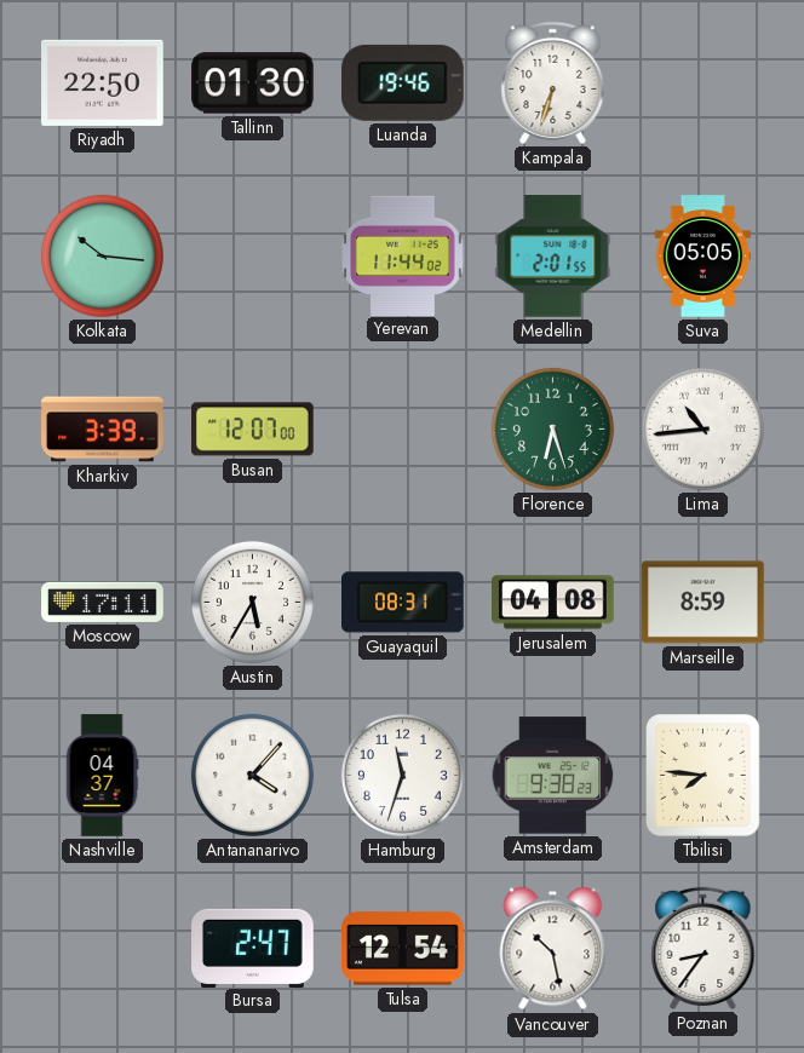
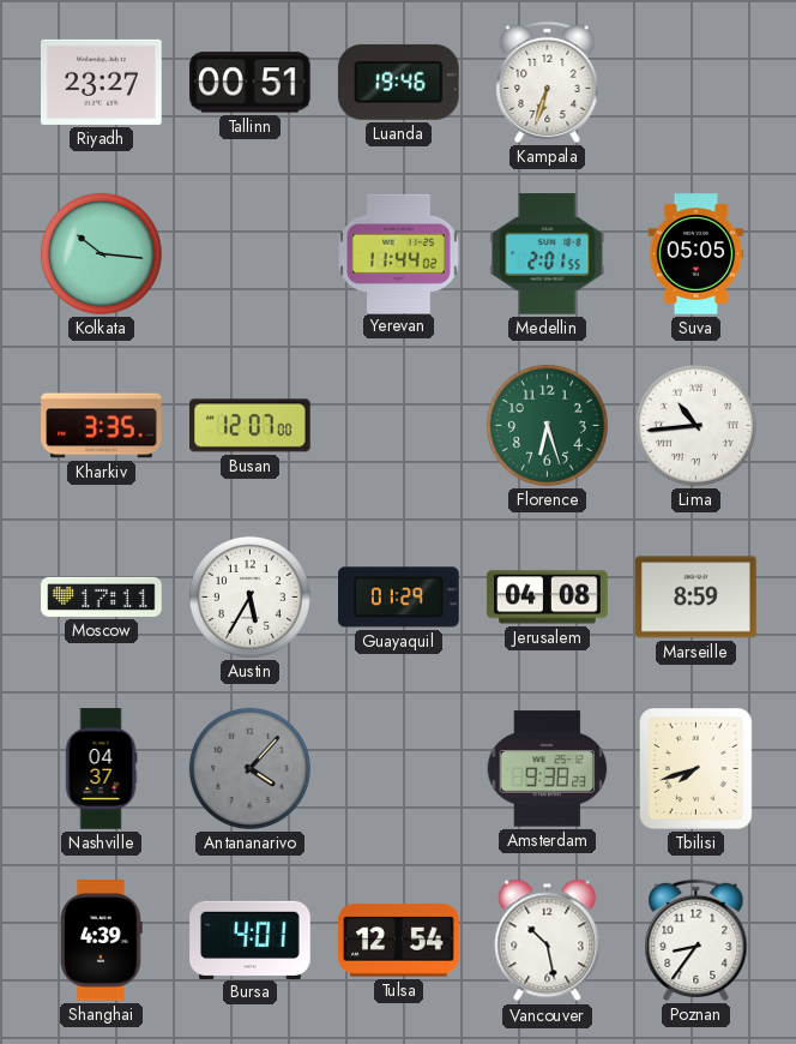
Riyadh: 22:50 -> 23:27
Tallinn: 01:30 -> 00:51
Kharkiv: 3:39 -> 3:35
Guayaquil: 08:31 -> 01:29
Antananarivo dial: white -> grey
Hamburg: 11:33 -> none
Tbilisi: 7:46 -> 7:42
Shanghai: none -> 4:39
Bursa: 2:47 -> 4:01
